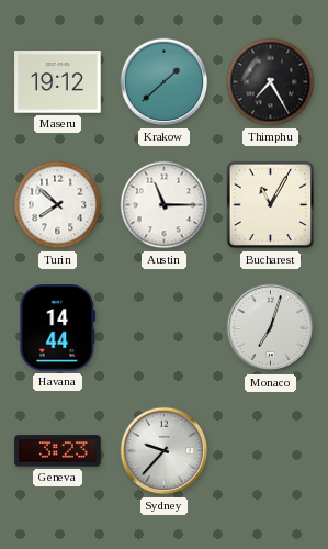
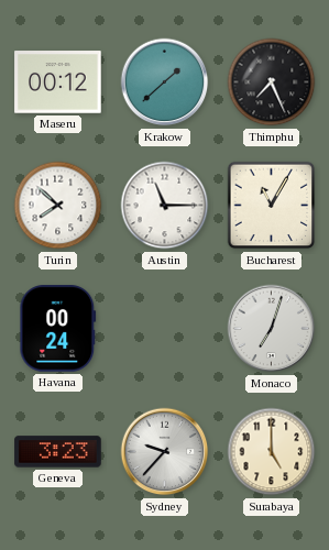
Maseru: 19:12 -> 00:12
Thimphu: 7:25 -> 7:26
Havana: 14:44 -> 00:24
Surabaya: none -> 5:00
